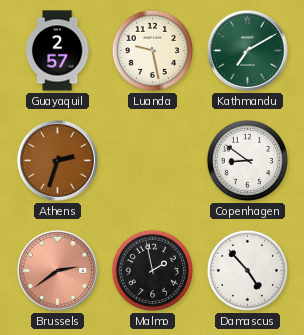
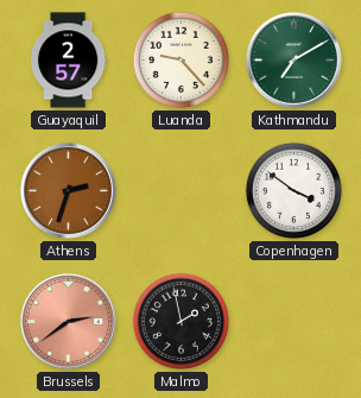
Luanda: 9:28 -> 9:23
Copenhagen: 8:51 -> 3:51
Damascus: 4:53 -> none
